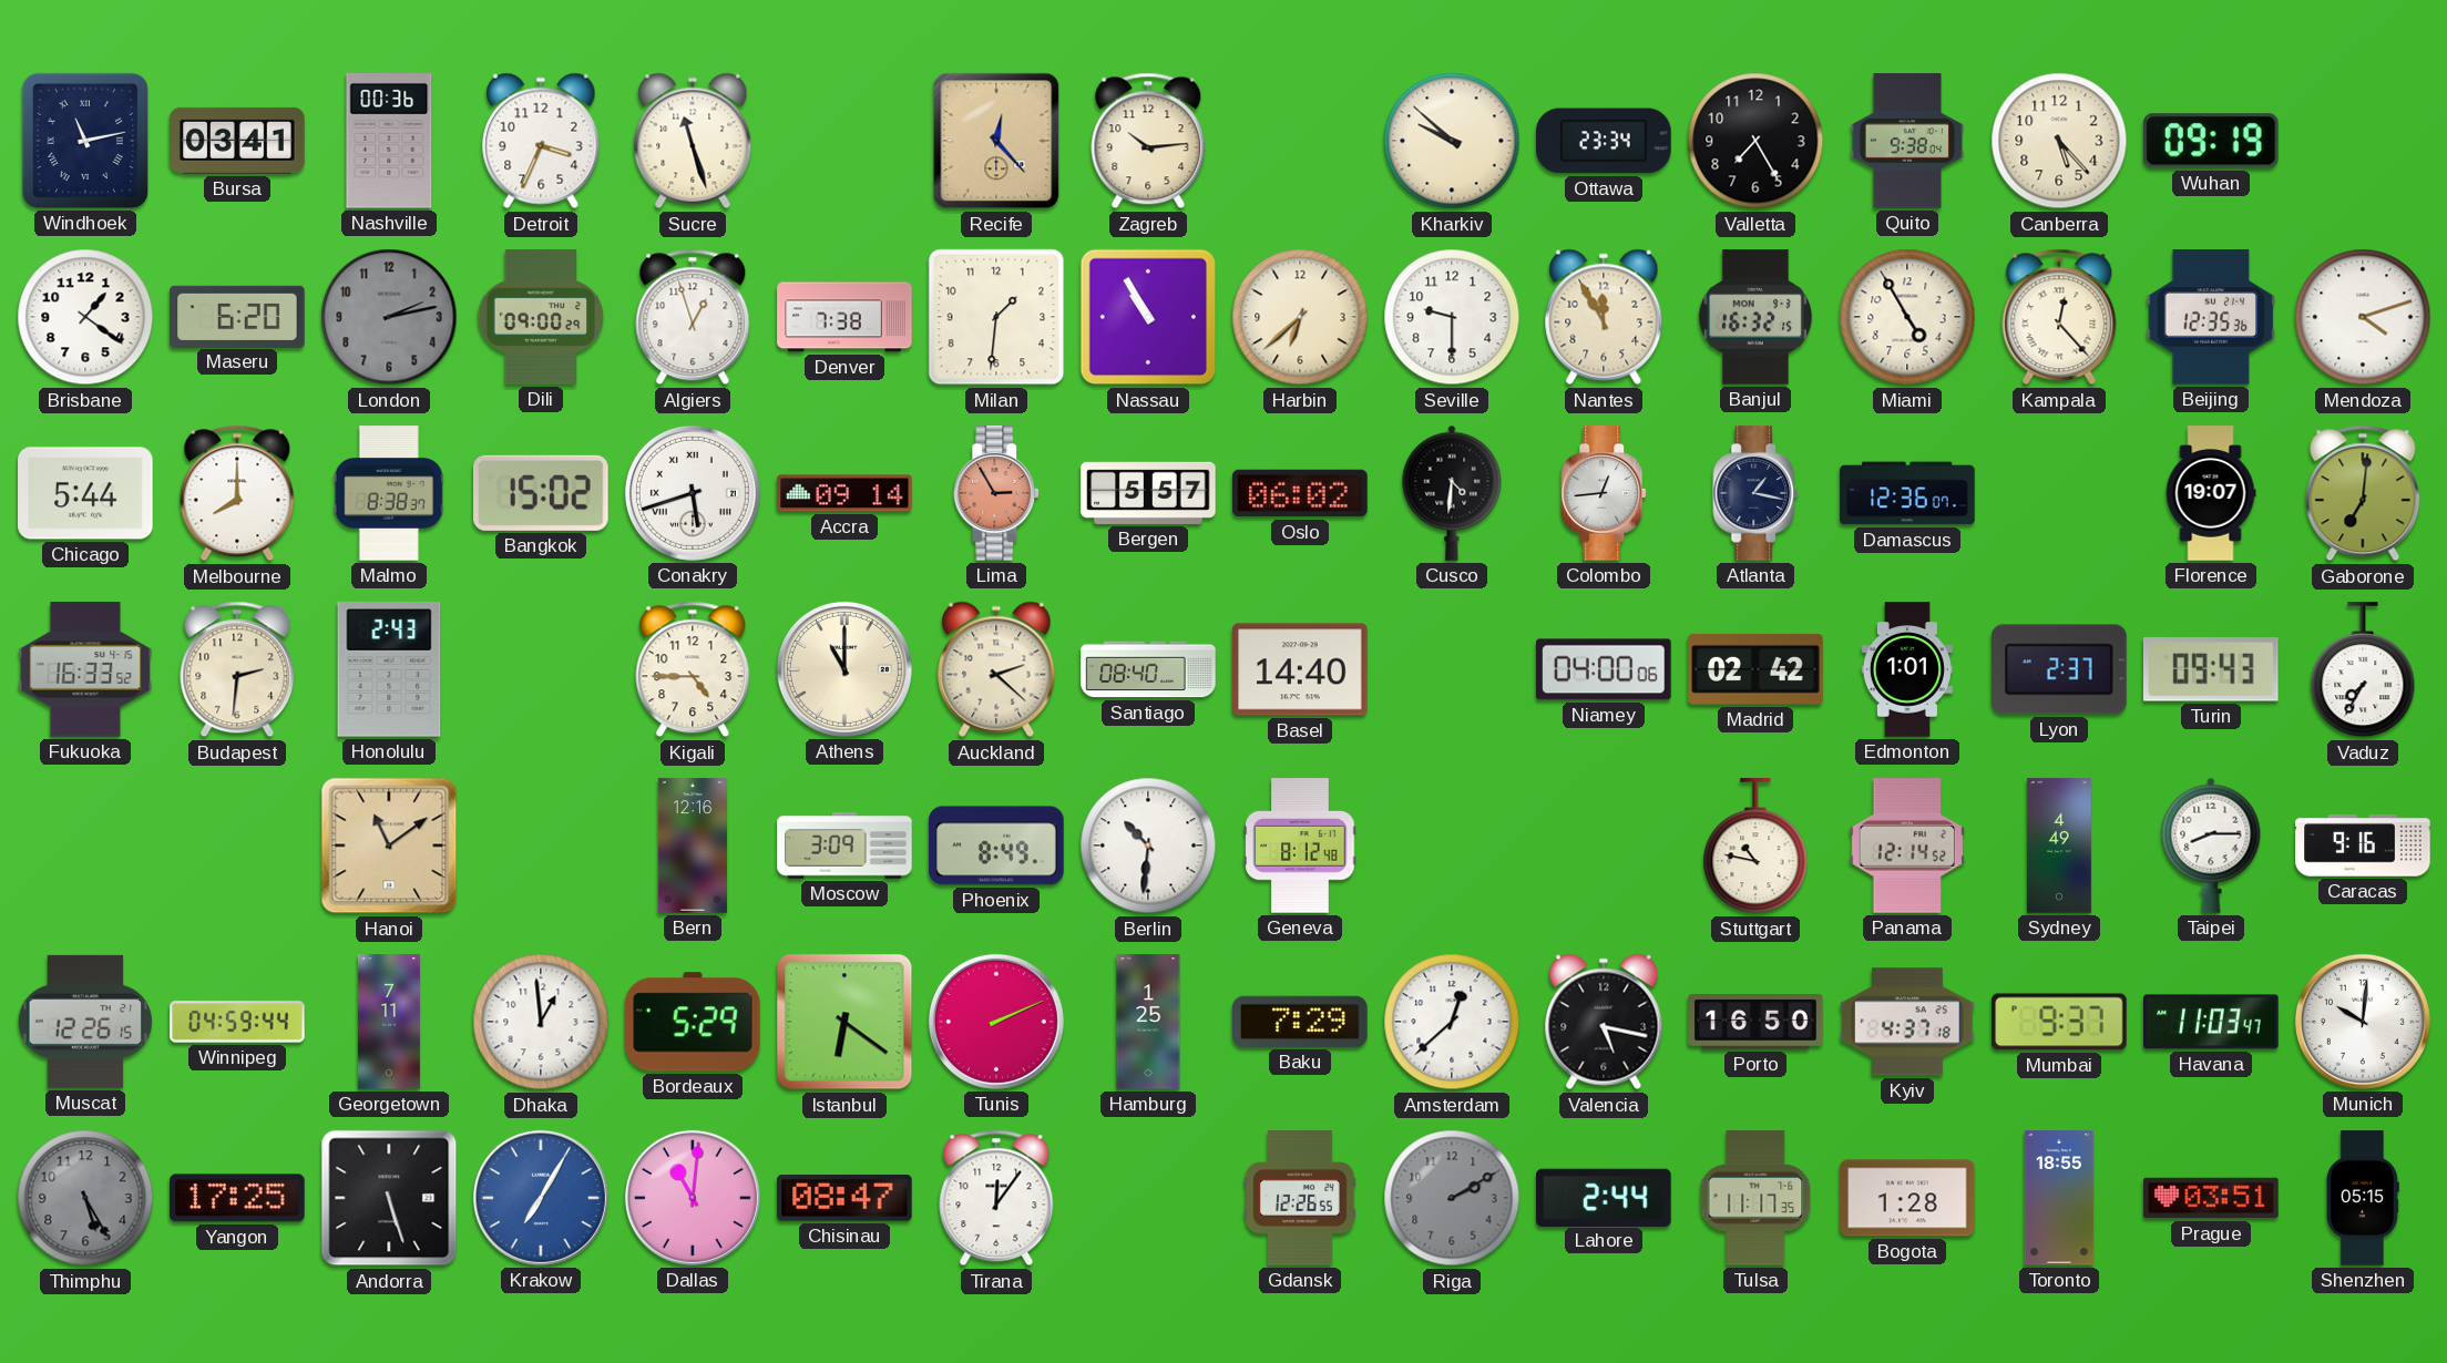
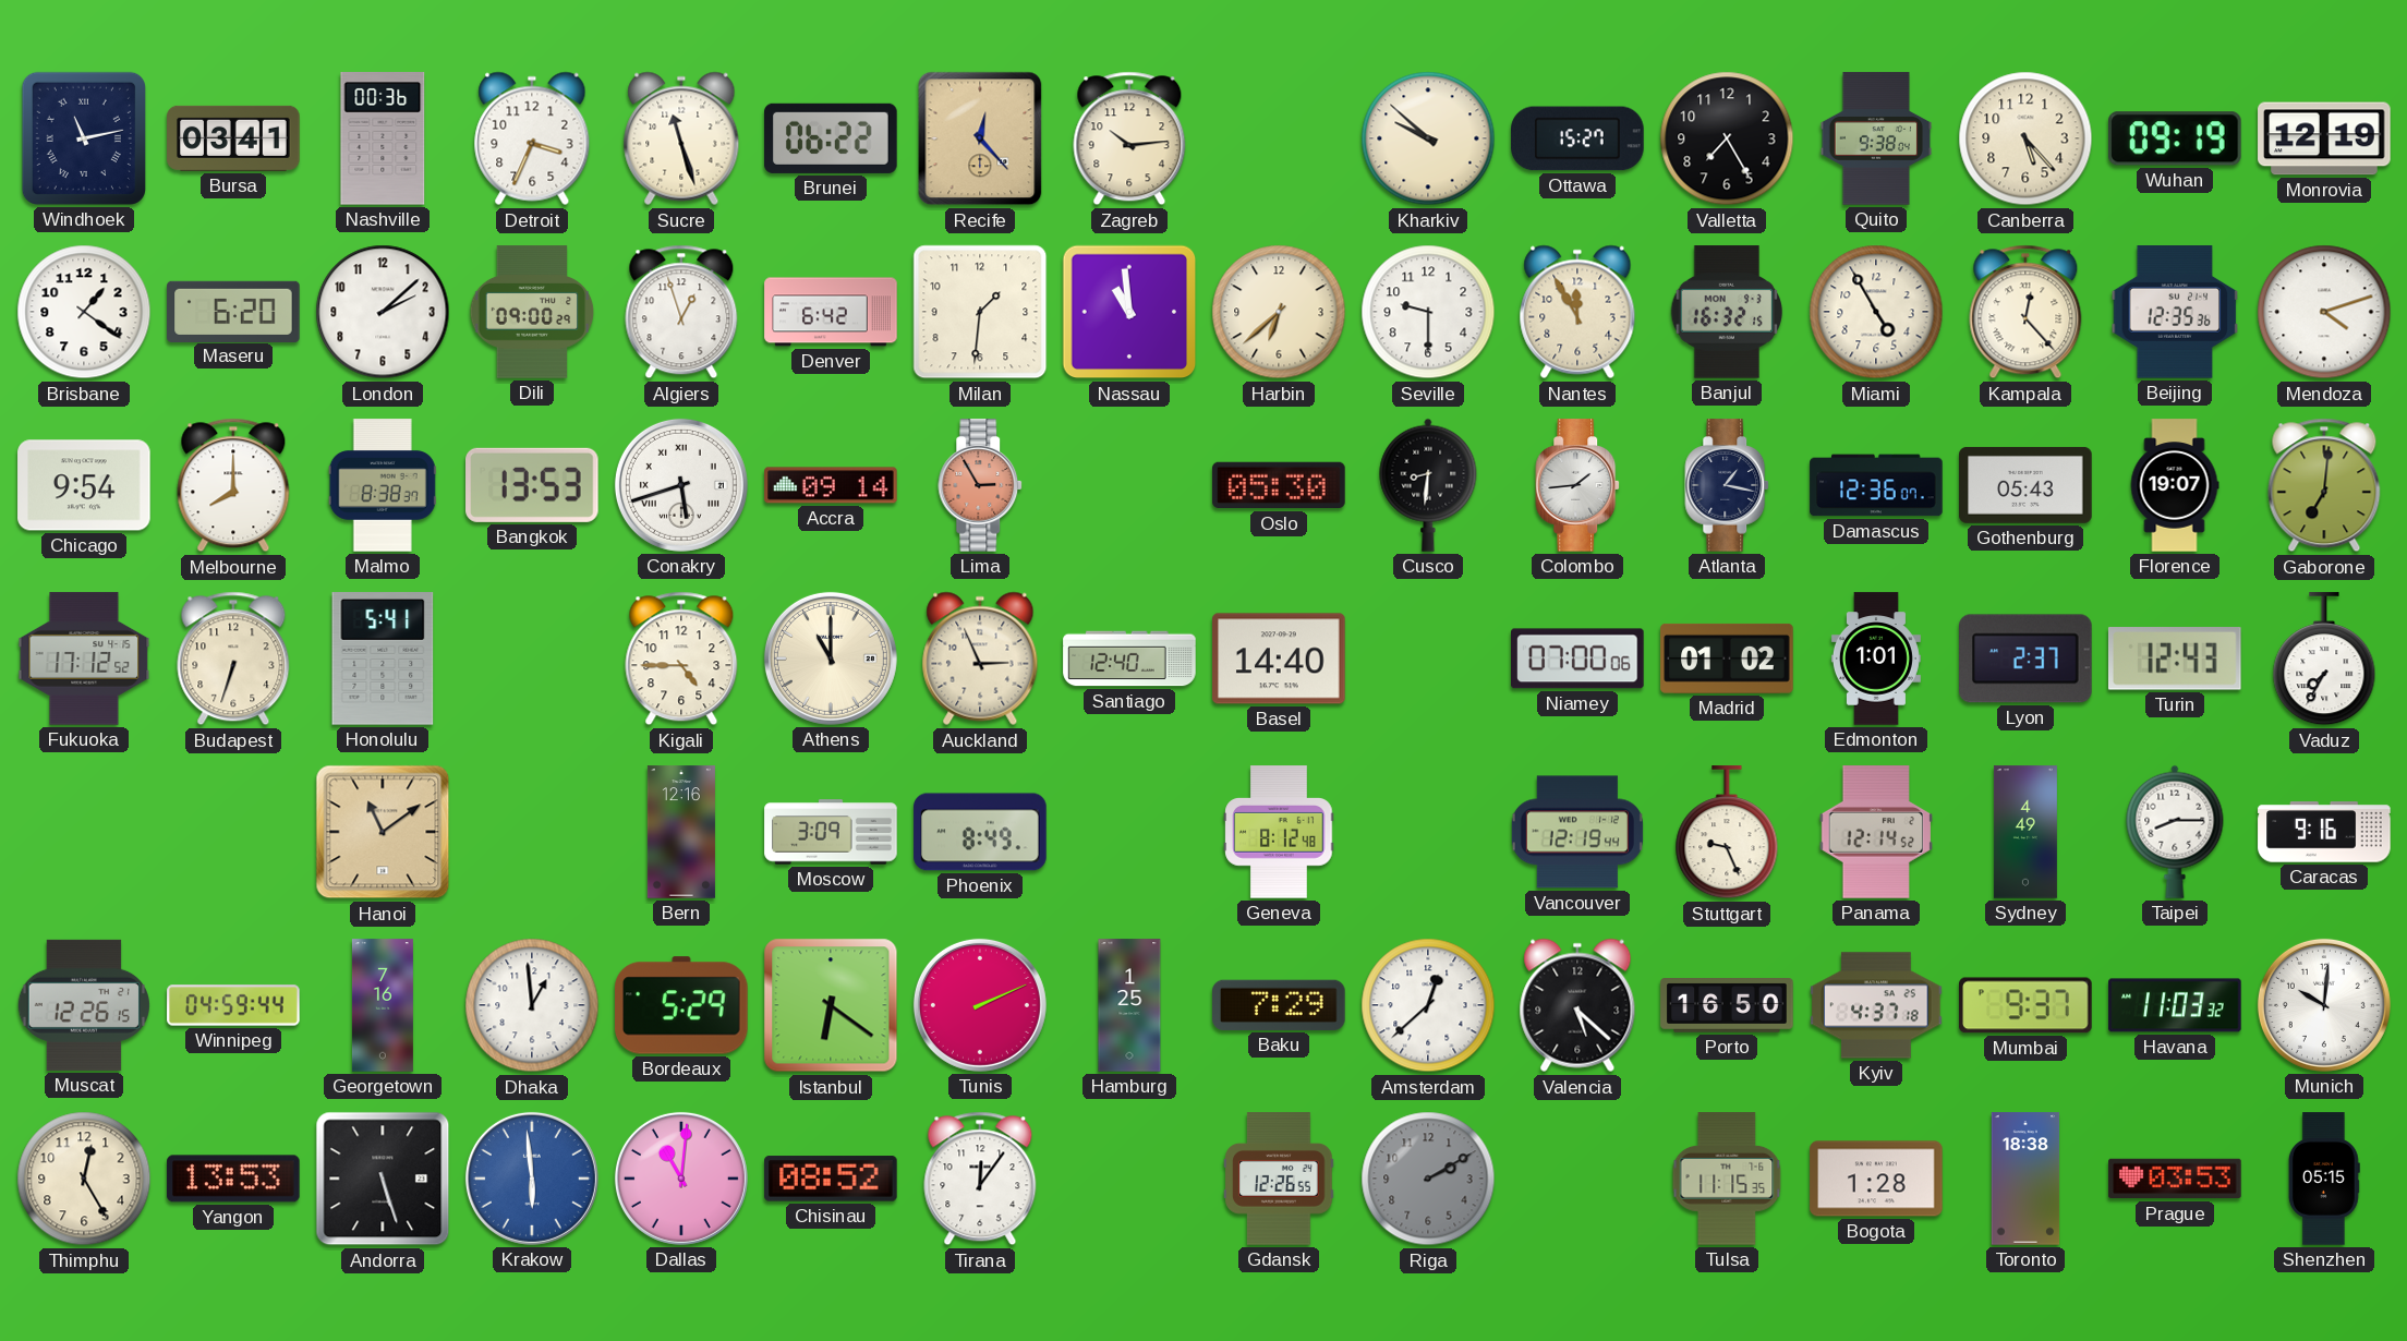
Brunei: none -> 06:22
Ottawa: 23:34 -> 15:27
Monrovia: none -> 12:19
London: 2:13 -> 2:08
London dial: grey -> white
Denver: 7:38 -> 6:42
Nassau: 10:55 -> 10:59
Chicago: 5:44 -> 9:54
Bangkok: 15:02 -> 13:53
Bergen: 5:57 -> none
Oslo: 06:02 -> 05:30
Cusco: 4:31 -> 8:31
Colombo: 12:44 -> 1:44
Gothenburg: none -> 05:43
Fukuoka: 16:33 -> 17:12
Budapest: 2:31 -> 6:33
Honolulu: 2:43 -> 5:41
Auckland: 2:22 -> 2:56
Santiago: 08:40 -> 12:40
Niamey: 04:00 -> 07:00
Madrid: 02:42 -> 01:02
Turin: 09:43 -> 12:43
Berlin: 10:31 -> none
Vancouver: none -> 12:19
Stuttgart: 10:47 -> 9:26
Georgetown: 7:11 -> 7:16
Valencia: 5:17 -> 5:22
Havana: 11:03:47 -> 11:03:32
Thimphu: 5:25 -> 12:25
Thimphu dial: grey -> cream
Yangon: 17:25 -> 13:53
Krakow: 7:05 -> 5:59
Chisinau: 08:47 -> 08:52
Lahore: 2:44 -> none
Tulsa: 11:17 -> 11:15
Toronto: 18:55 -> 18:38
Prague: 03:51 -> 03:53
